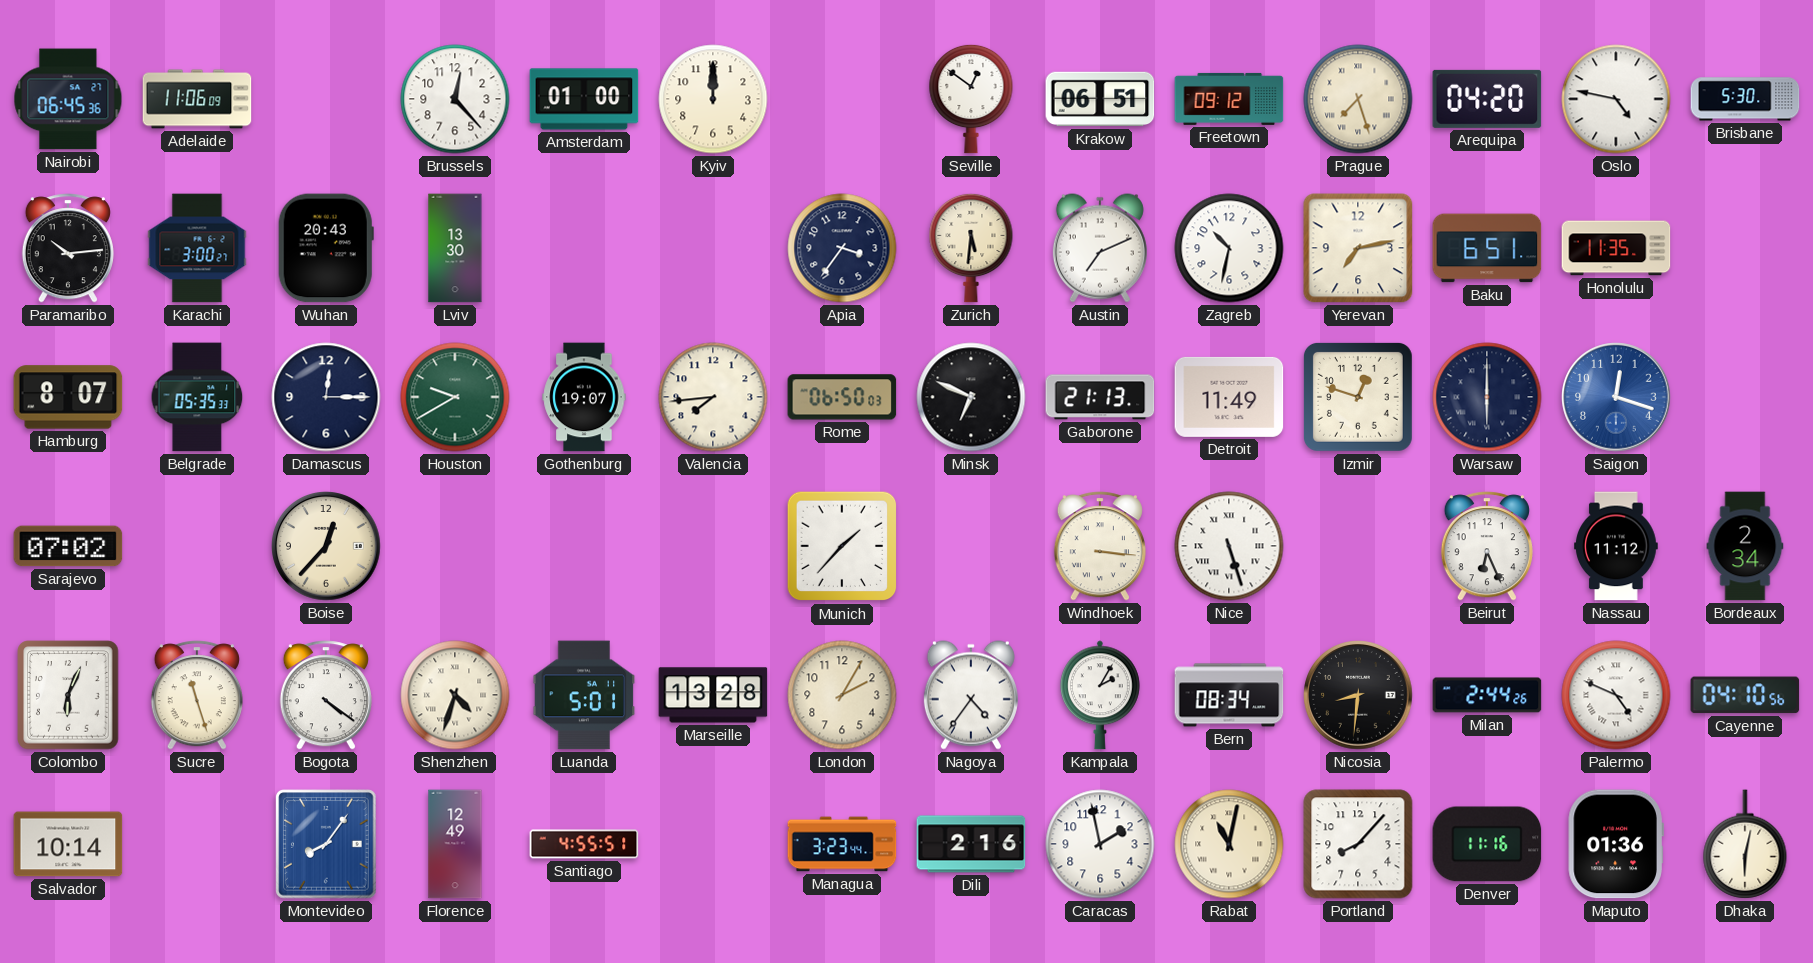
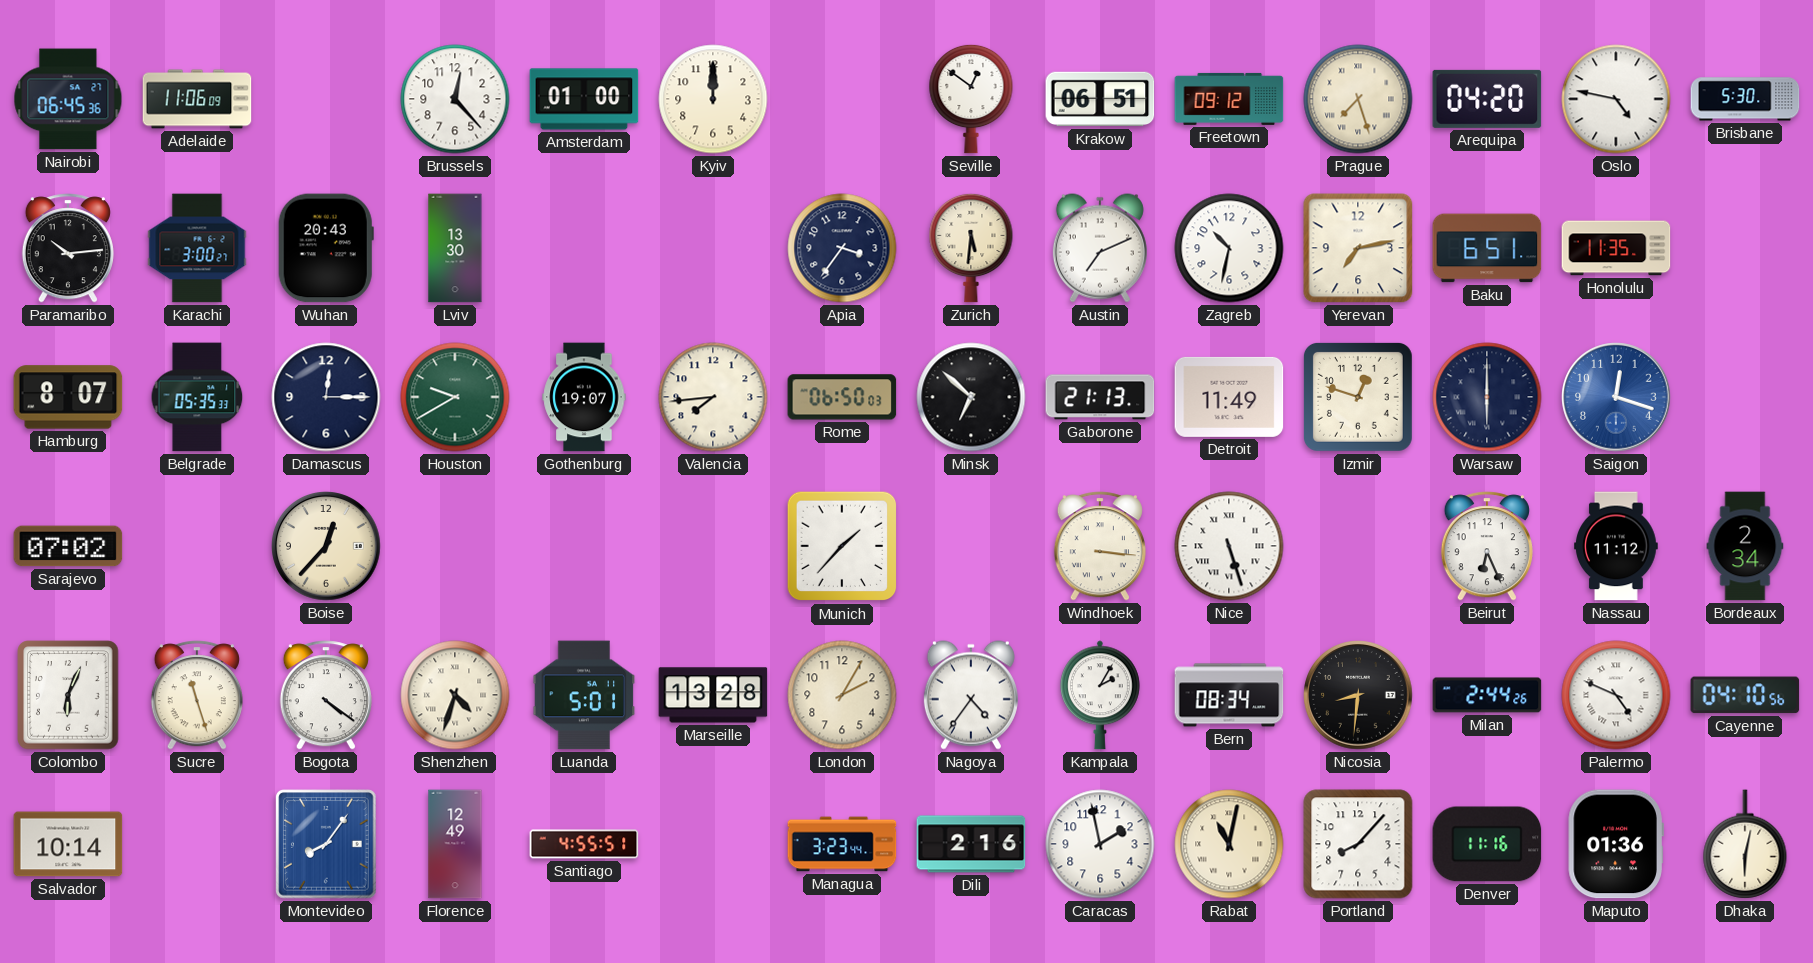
Minsk: 6:49 -> 6:52
